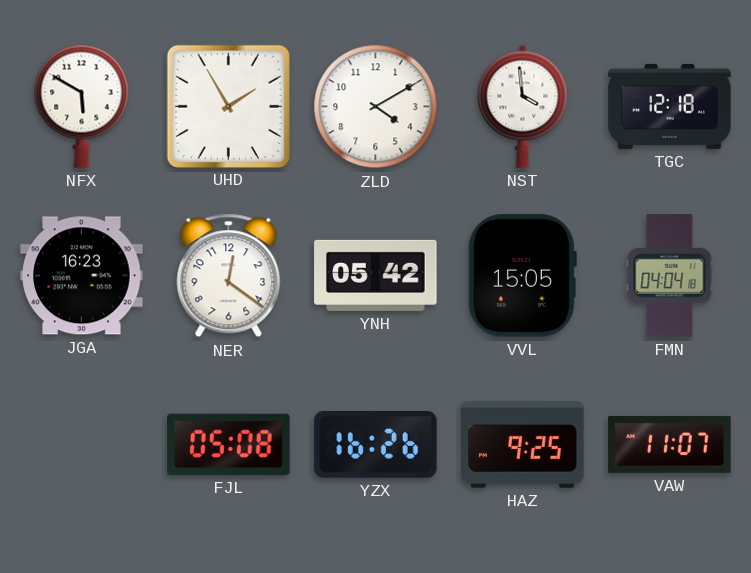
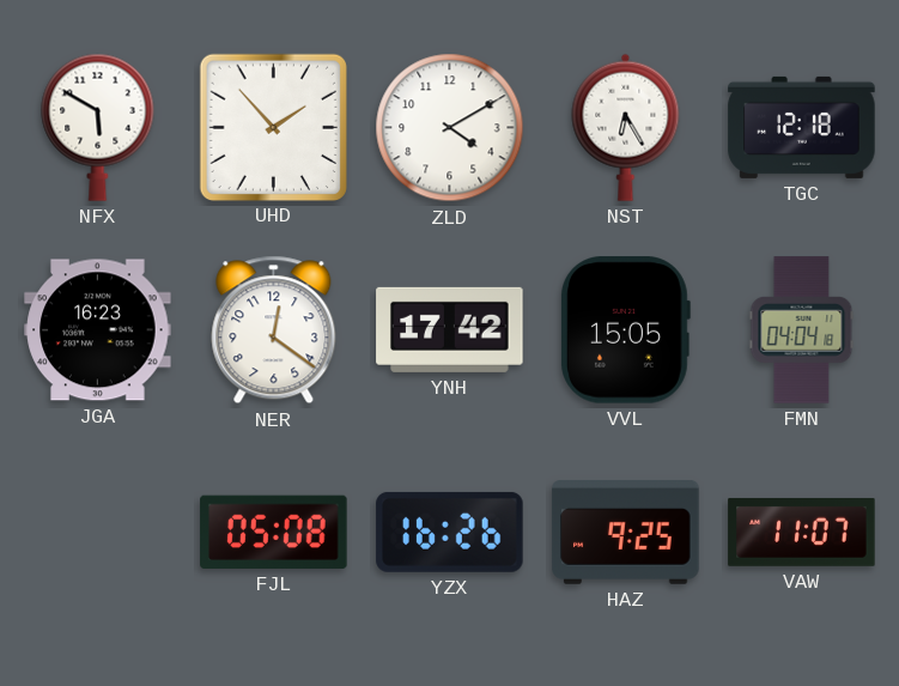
UHD: 1:55 -> 1:53
NST: 3:59 -> 6:25
YNH: 05:42 -> 17:42
